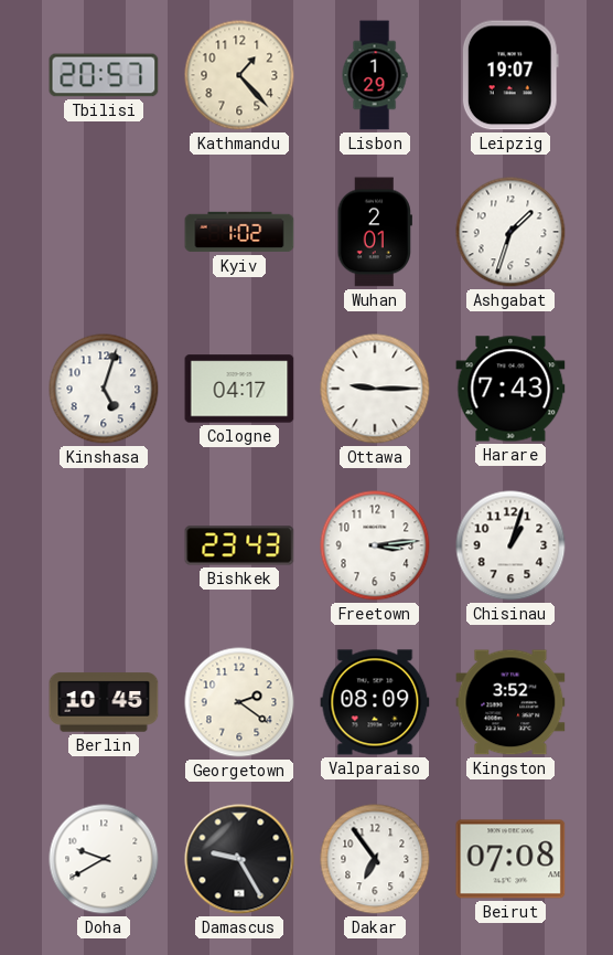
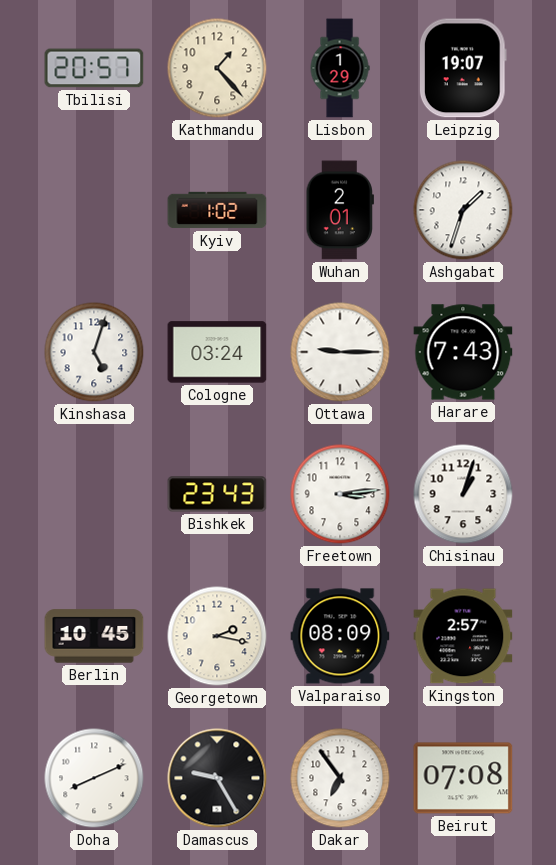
Cologne: 04:17 -> 03:24
Georgetown: 2:21 -> 2:17
Kingston: 3:52 -> 2:57
Doha: 9:40 -> 8:11
